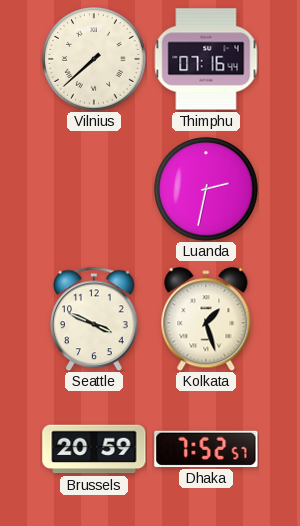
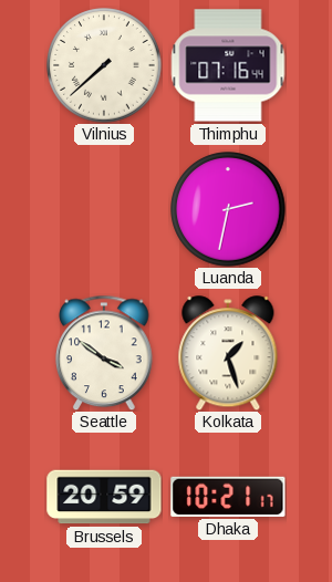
Seattle: 3:49 -> 3:51
Dhaka: 7:52 -> 10:21
